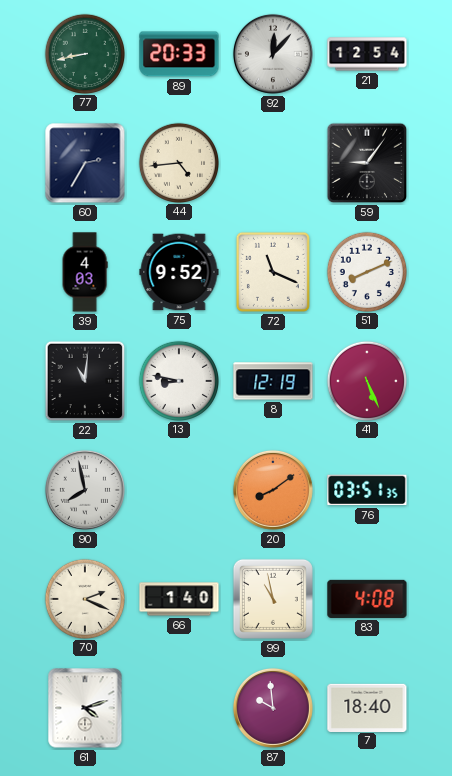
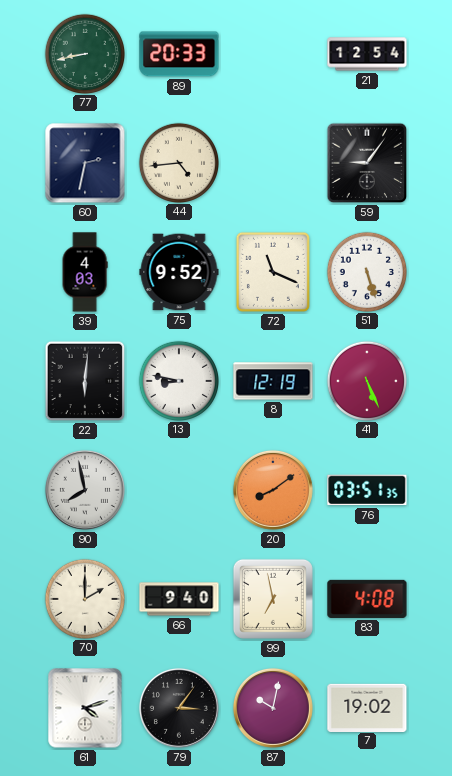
92: 12:07 -> none
60: 2:35 -> 2:32
51: 8:11 -> 5:27
22: 11:01 -> 6:01
70: 2:19 -> 2:00
66: 1:40 -> 9:40
99: 10:58 -> 6:58
79: none -> 3:06
87: 9:59 -> 10:02
7: 18:40 -> 19:02
